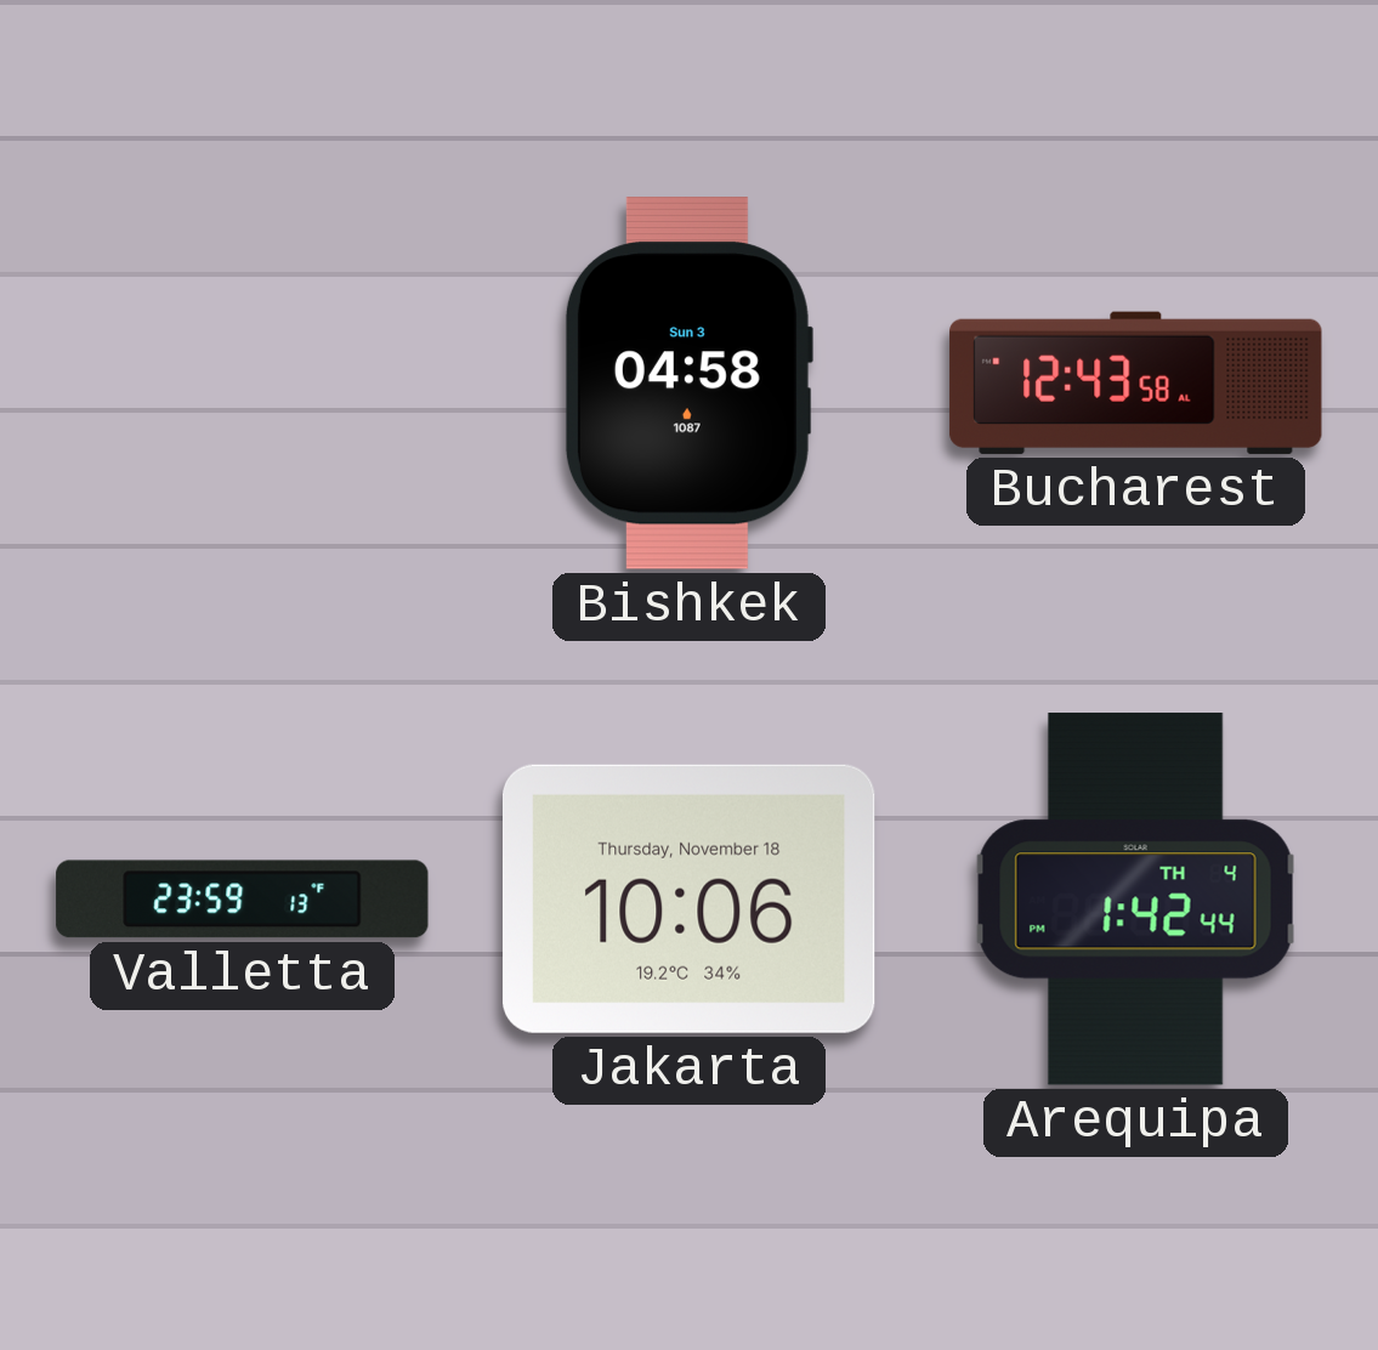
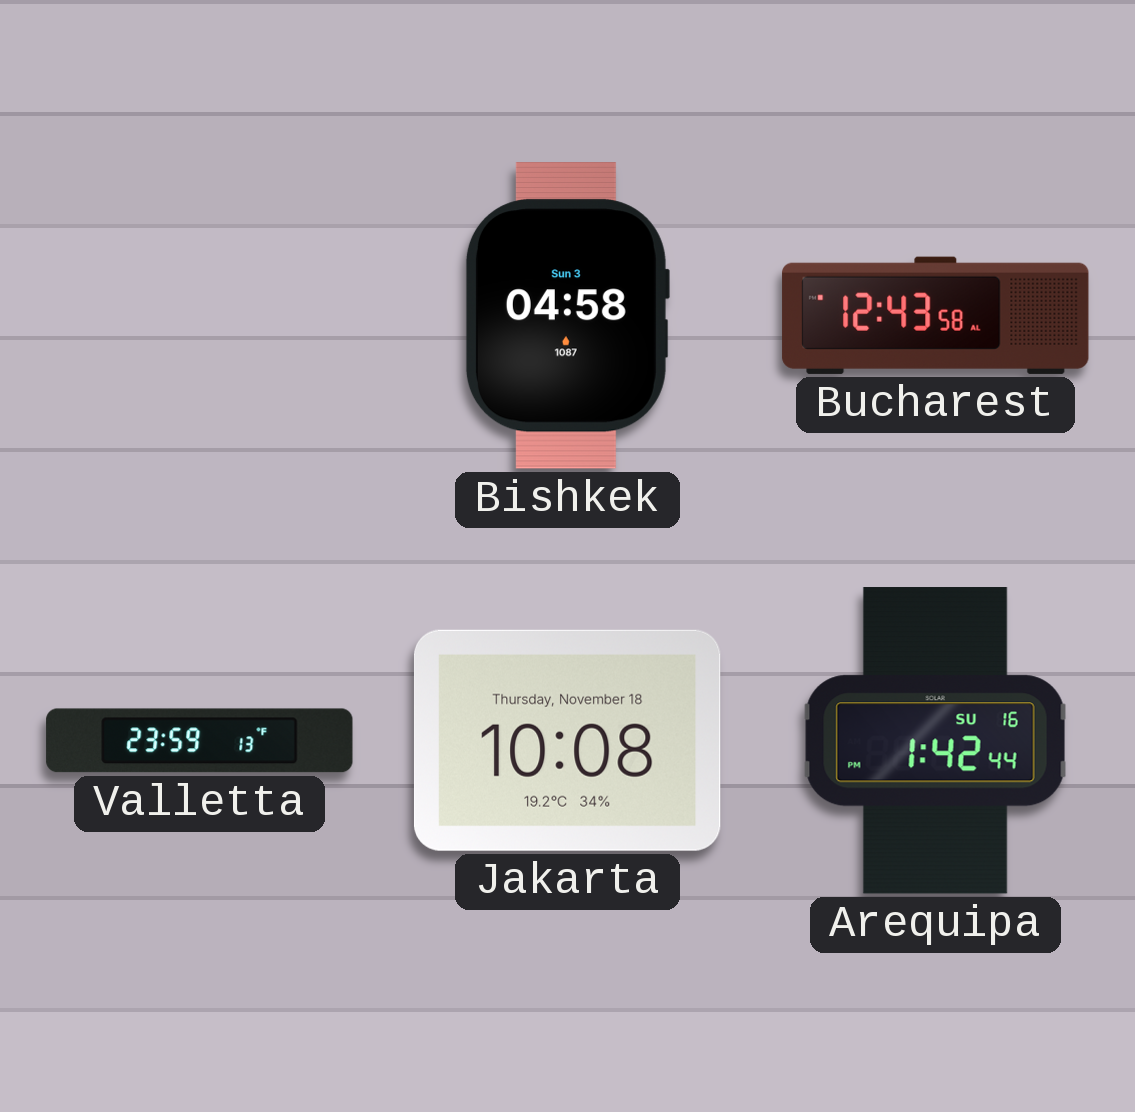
Jakarta: 10:06 -> 10:08
Arequipa date: TH 4 -> SU 16
